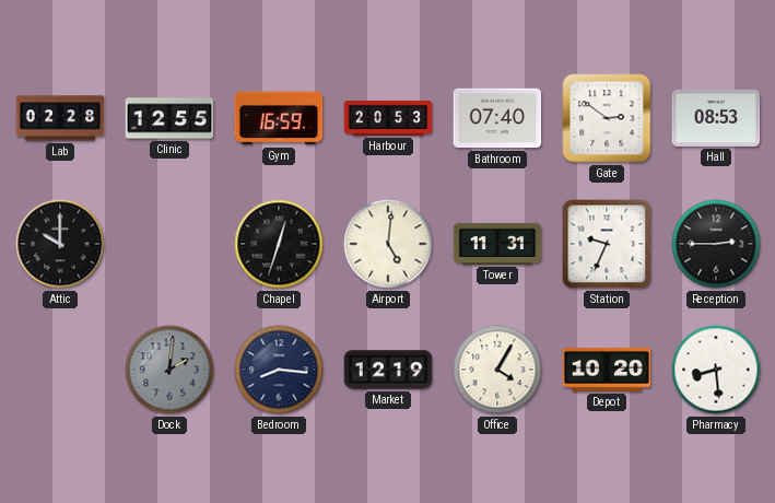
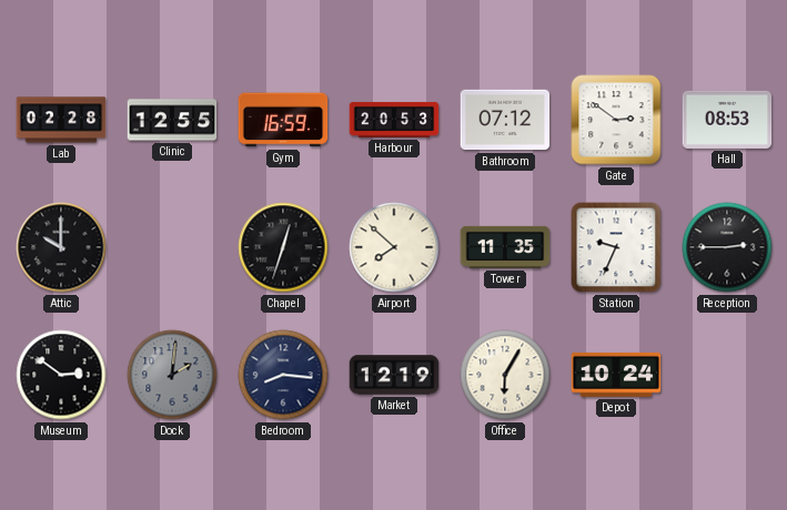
Bathroom: 07:40 -> 07:12
Airport: 5:01 -> 7:52
Tower: 11:31 -> 11:35
Museum: none -> 2:51
Office: 4:05 -> 6:05
Depot: 10:20 -> 10:24
Pharmacy: 8:29 -> none
